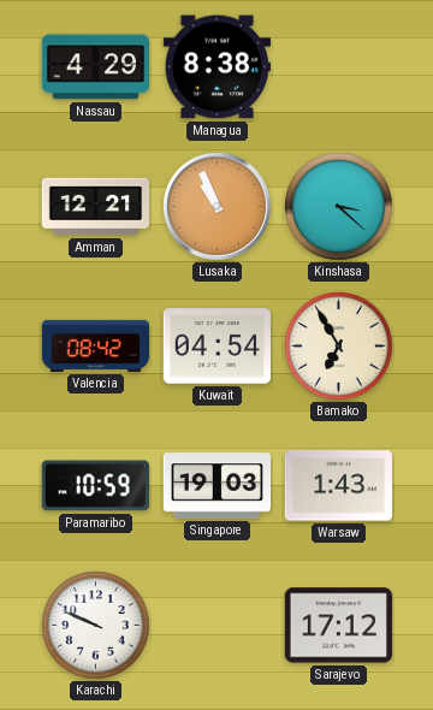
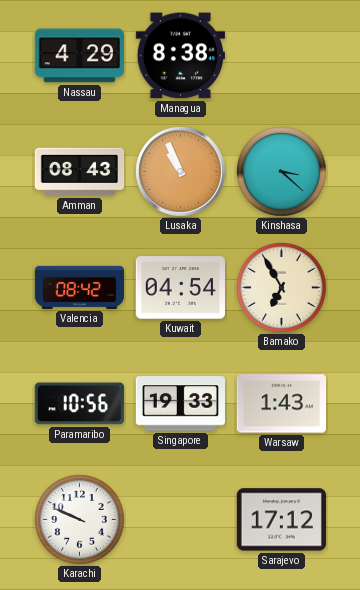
Amman: 12:21 -> 08:43
Paramaribo: 10:59 -> 10:56
Singapore: 19:03 -> 19:33
